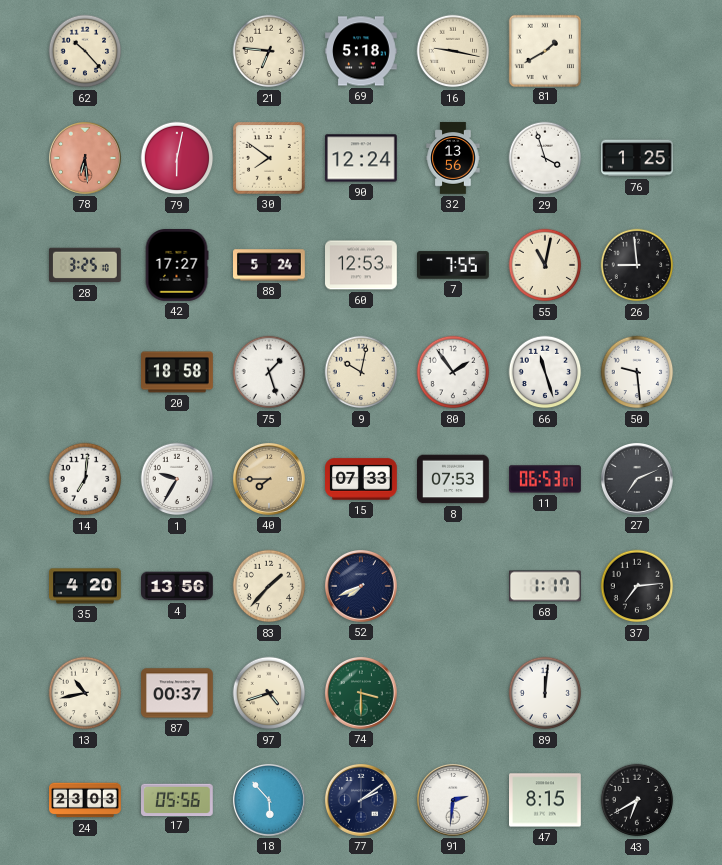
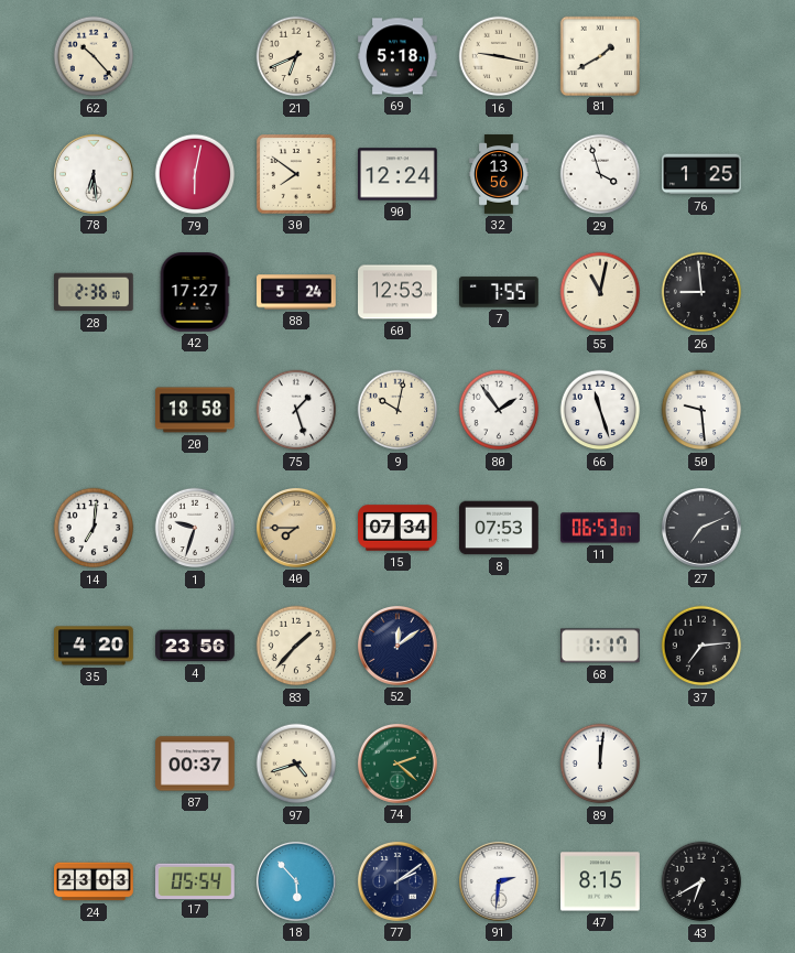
21: 6:46 -> 6:41
78 dial: salmon -> white
28: 3:25 -> 2:36
1: 9:35 -> 9:33
15: 07:33 -> 07:34
4: 13:56 -> 23:56
52: 7:41 -> 12:09
13: 10:43 -> none
74: 3:30 -> 2:22
17: 05:56 -> 05:54
